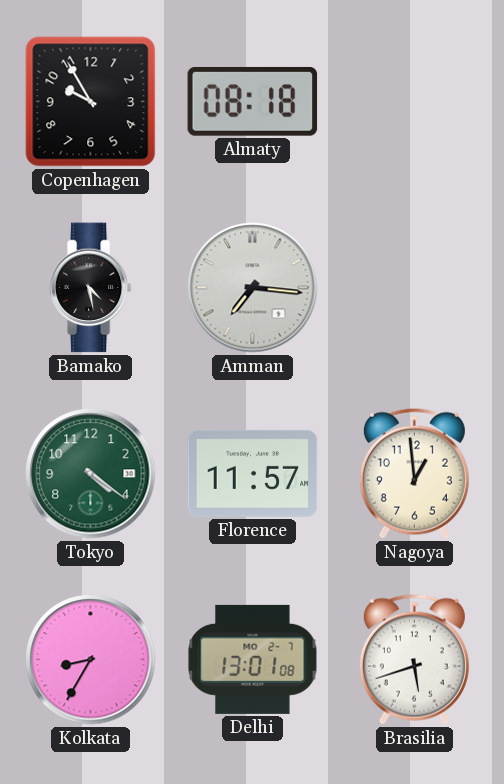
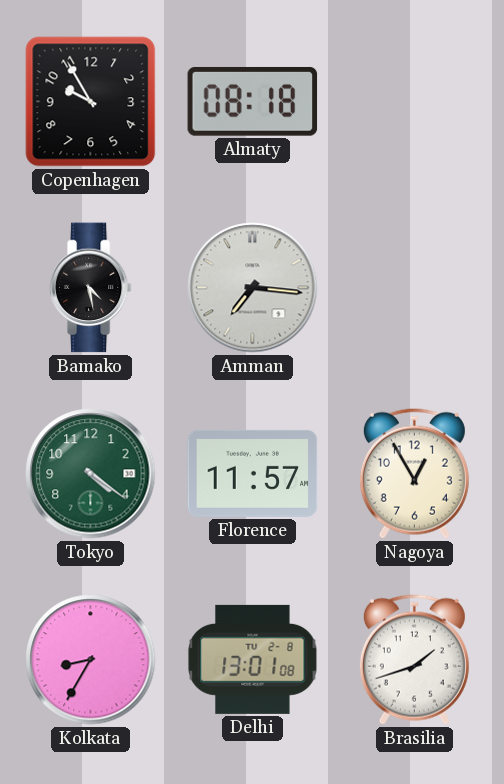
Nagoya: 12:59 -> 12:55
Delhi date: MO 2-7 -> TU 2-8
Brasilia: 5:42 -> 1:42
